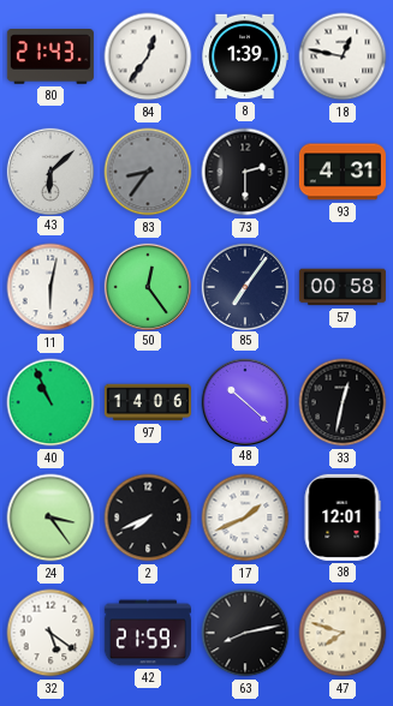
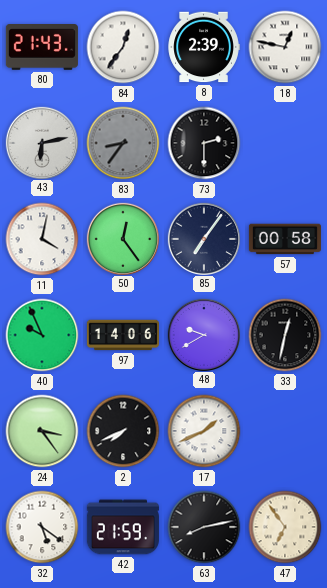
8: 1:39 -> 2:39
43: 6:08 -> 6:13
93: 4:31 -> none
11: 6:02 -> 4:02
40: 10:56 -> 9:56
48: 10:22 -> 9:40
38: 12:01 -> none
47: 7:48 -> 6:54
